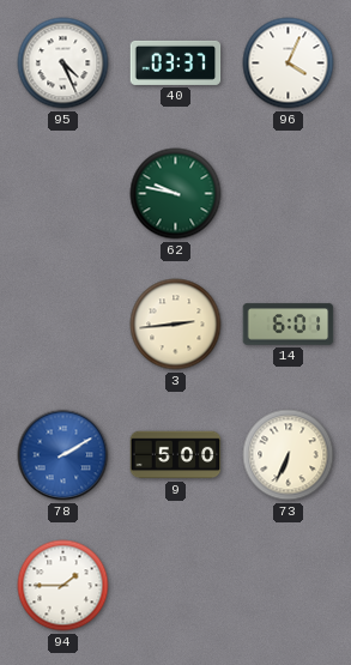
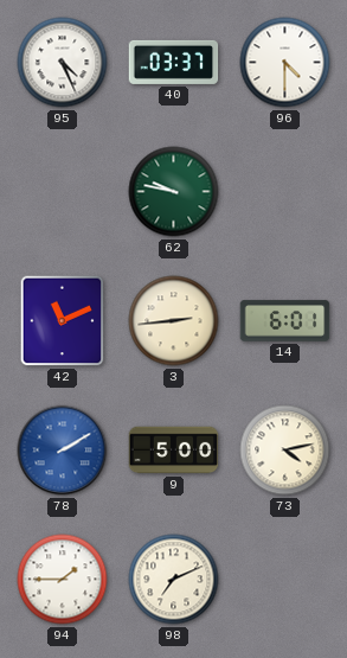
96: 4:04 -> 4:30
42: none -> 11:11
73: 6:34 -> 4:13
98: none -> 7:11
